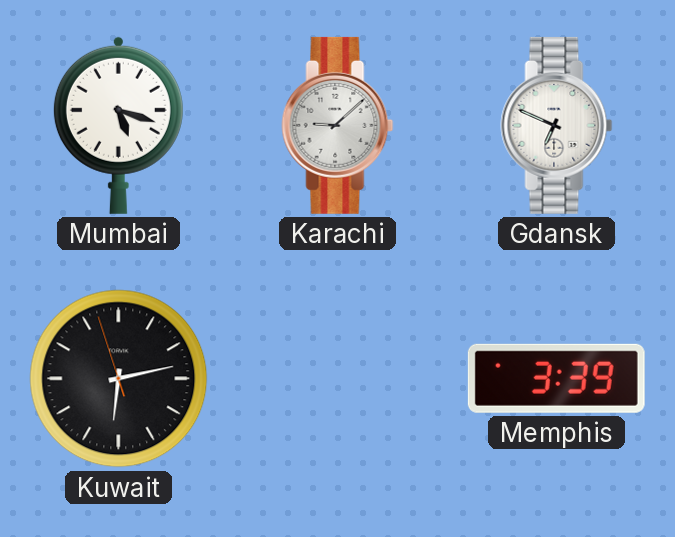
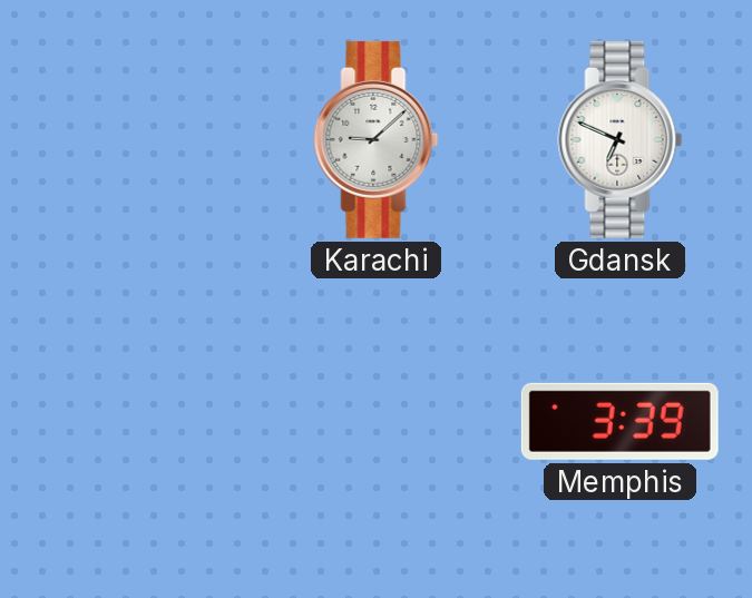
Mumbai: 5:18 -> none
Kuwait: 6:12 -> none
